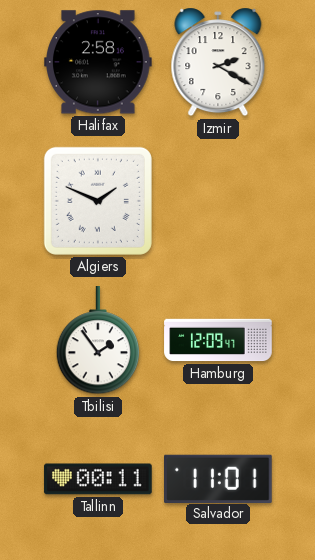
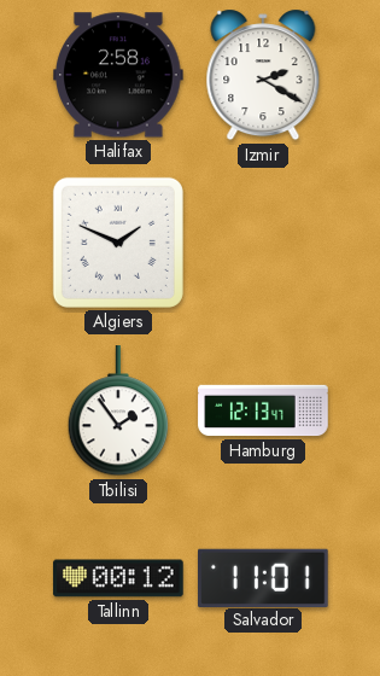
Hamburg: 12:09 -> 12:13
Tallinn: 00:11 -> 00:12
